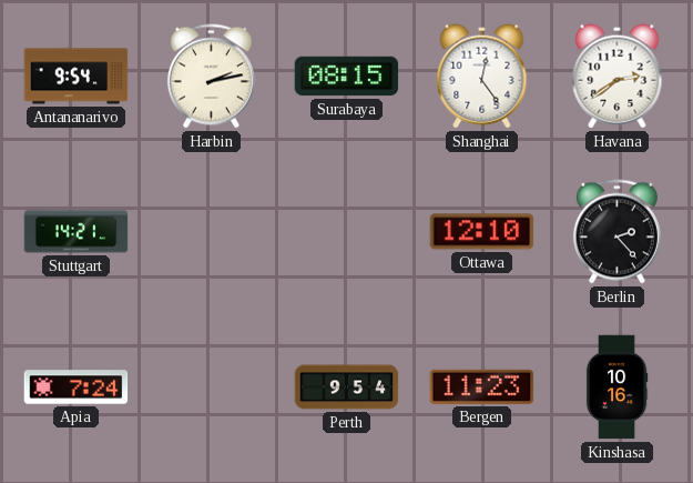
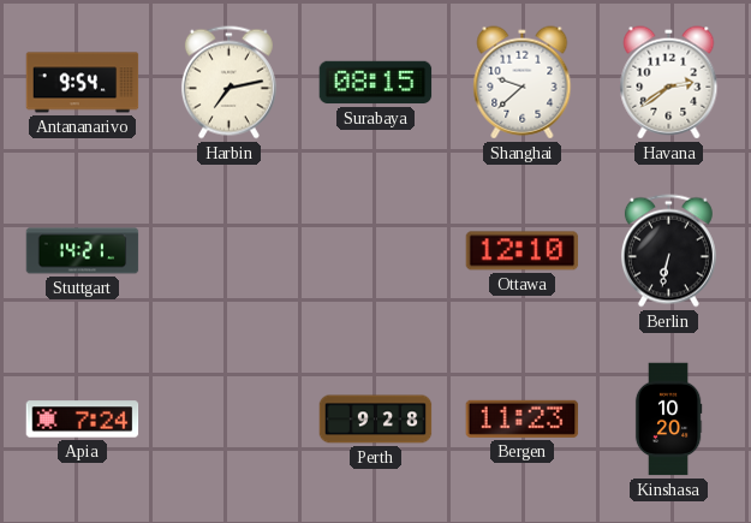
Harbin: 2:13 -> 7:13
Shanghai: 12:24 -> 9:38
Berlin: 2:23 -> 6:32
Perth: 9:54 -> 9:28
Kinshasa: 10:16 -> 10:20
